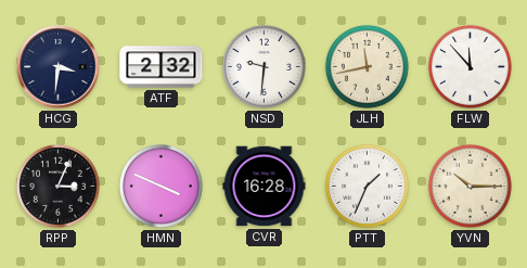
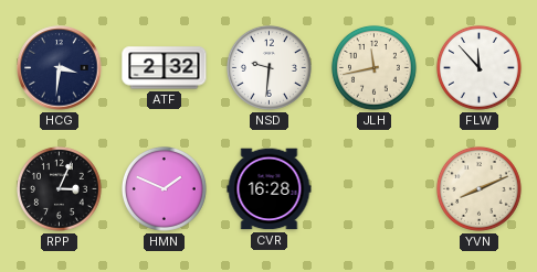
HMN: 3:49 -> 1:49
PTT: 1:34 -> none
YVN: 10:15 -> 8:11
